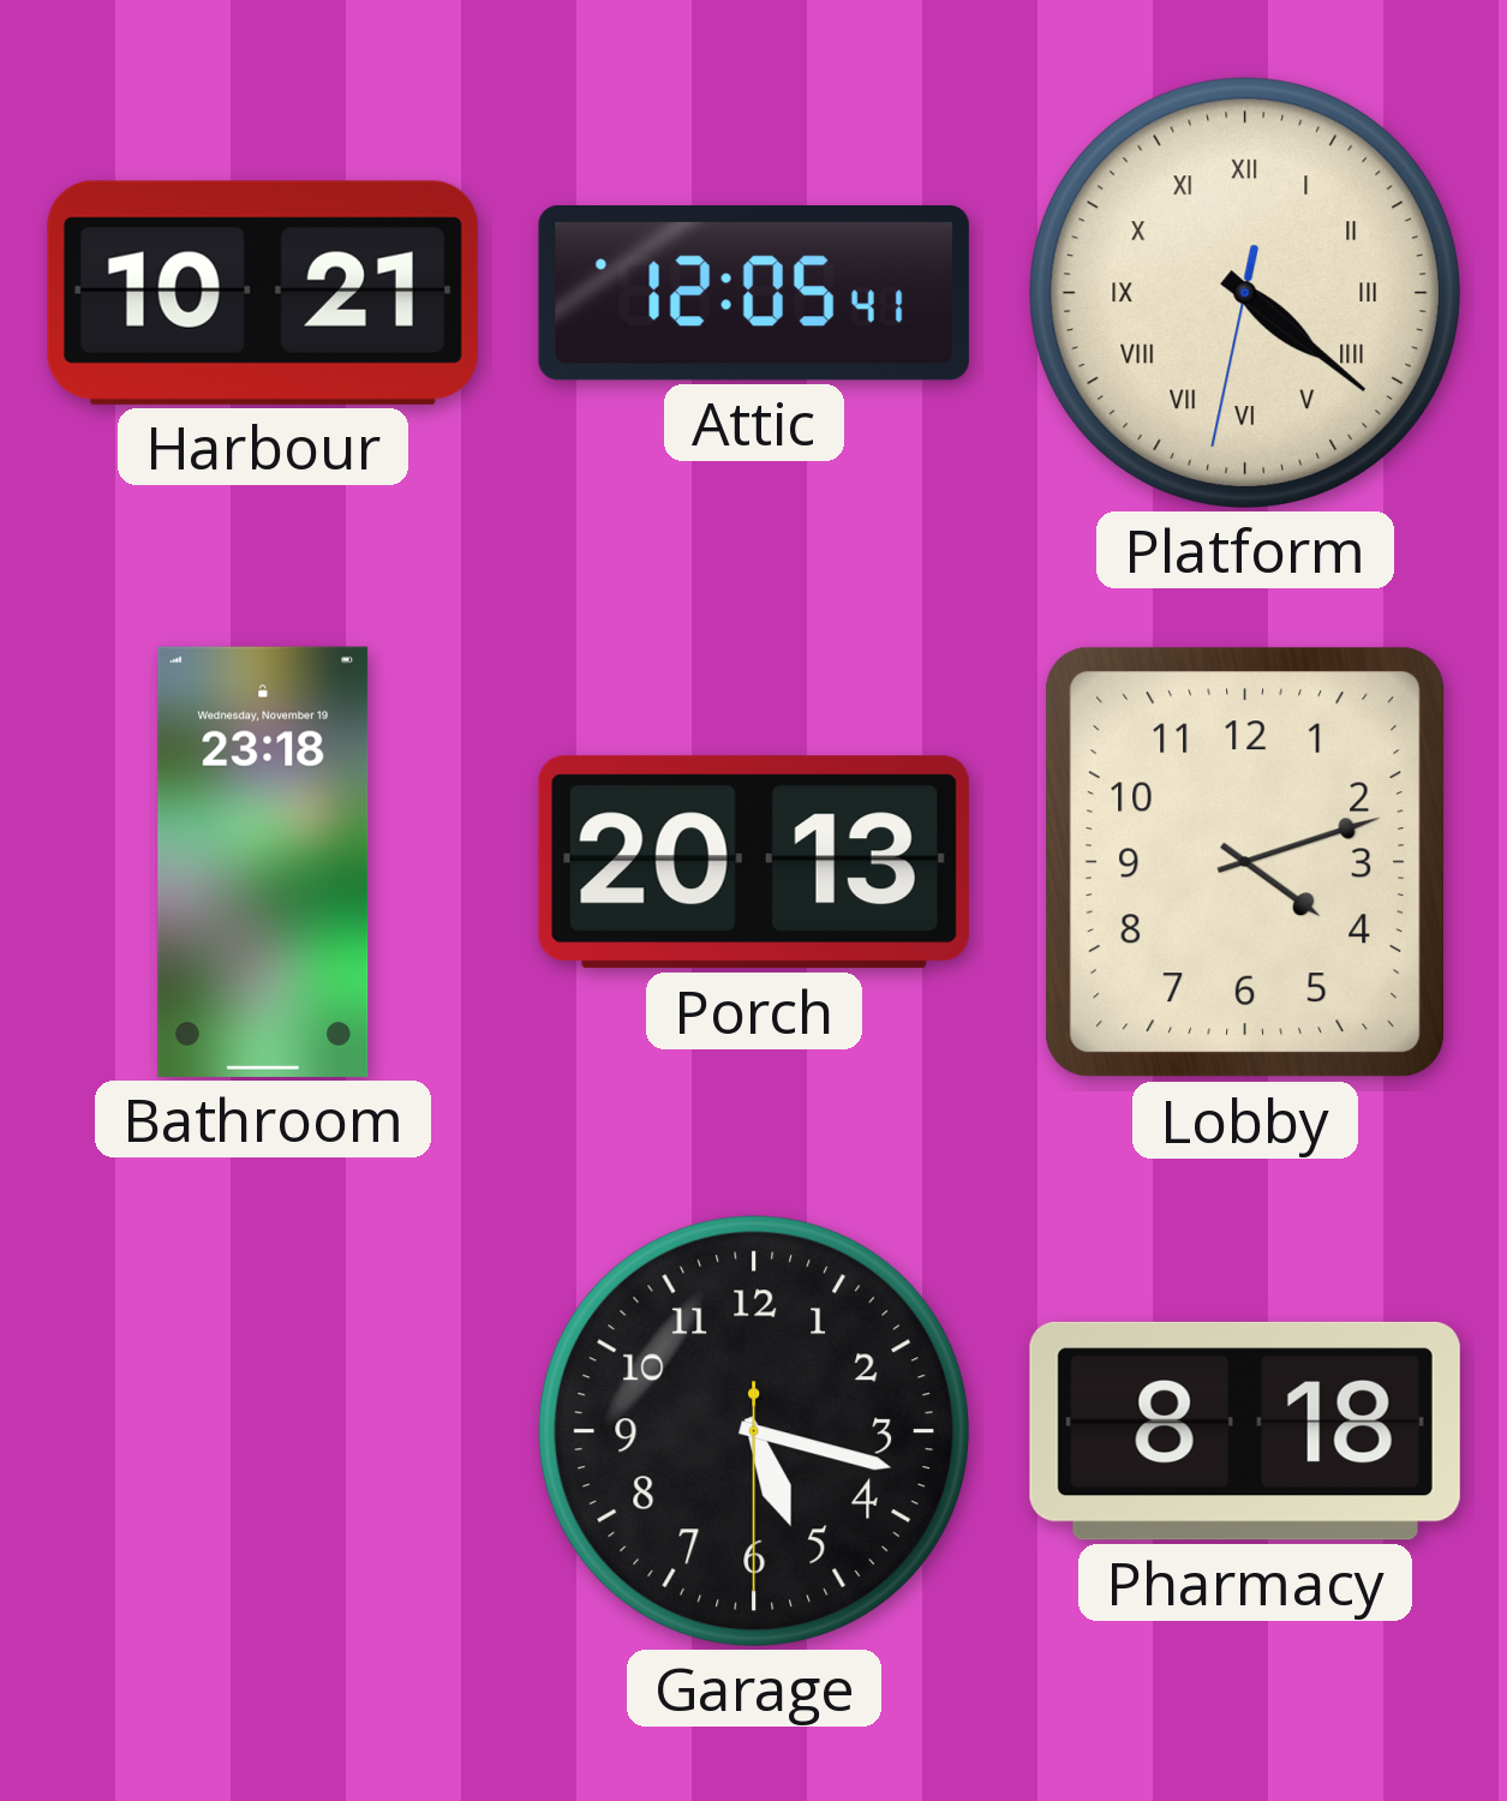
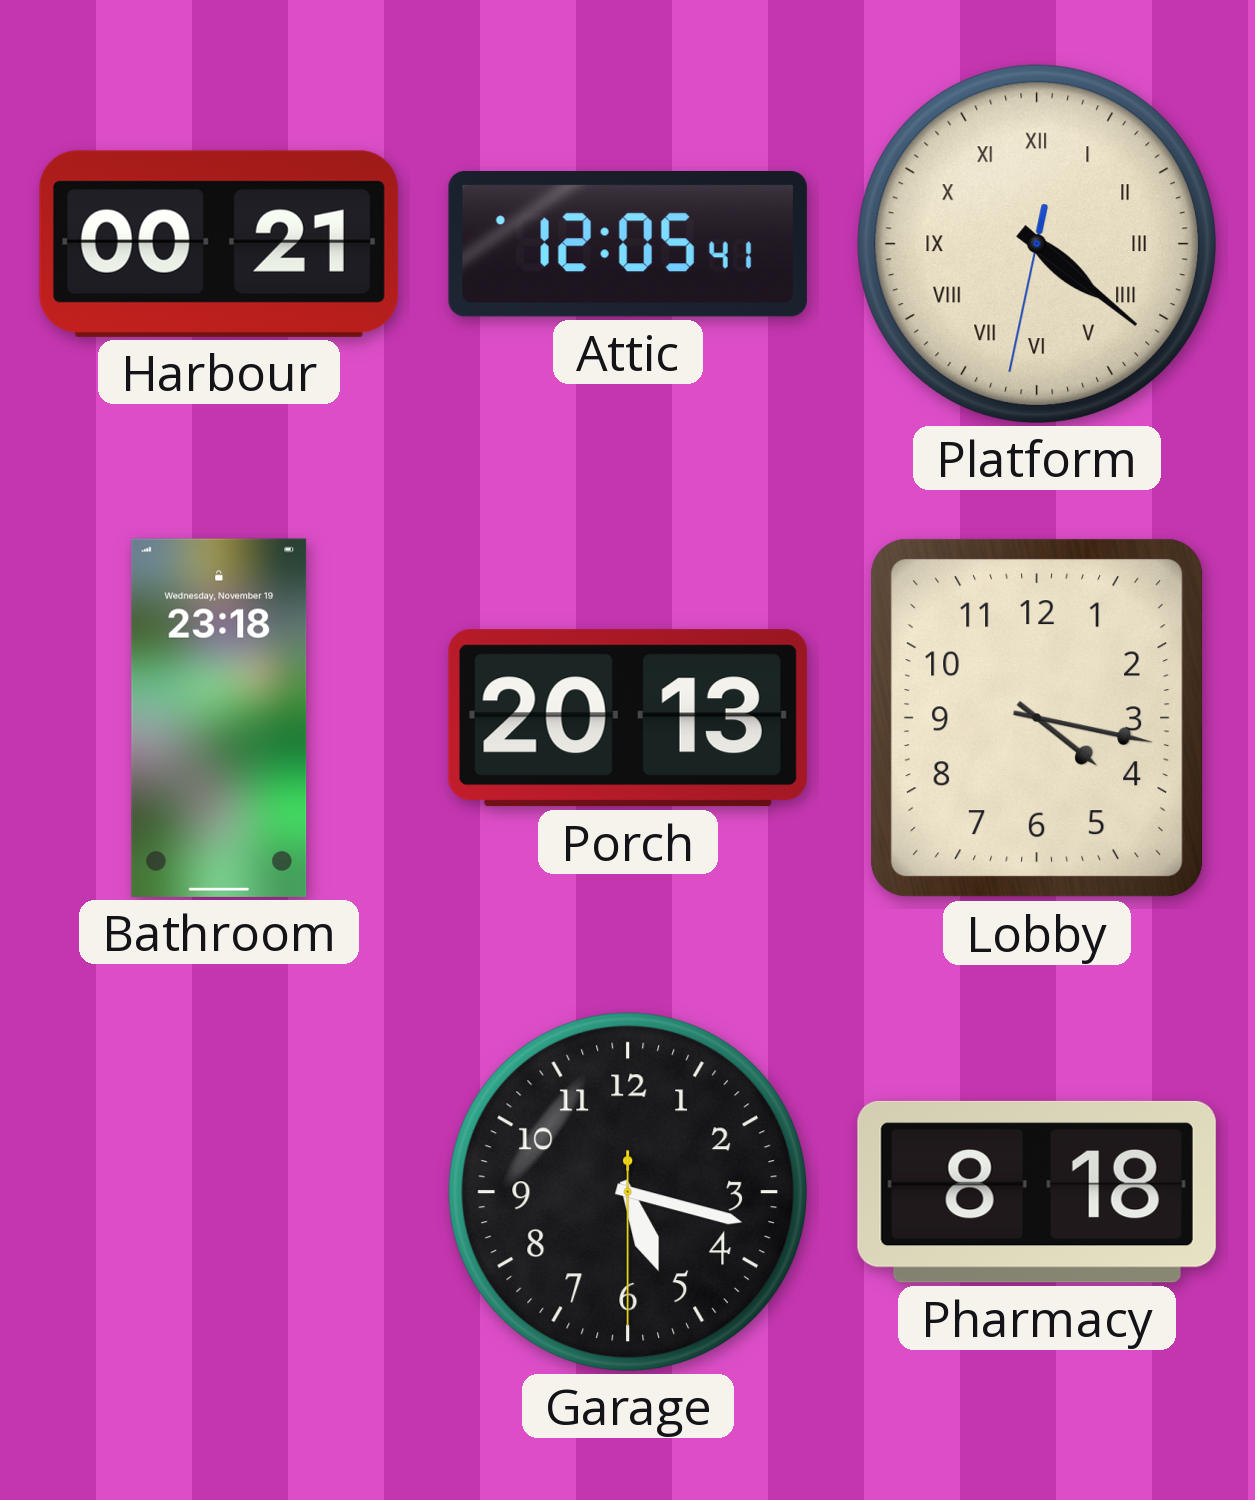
Harbour: 10:21 -> 00:21
Lobby: 4:12 -> 4:17
